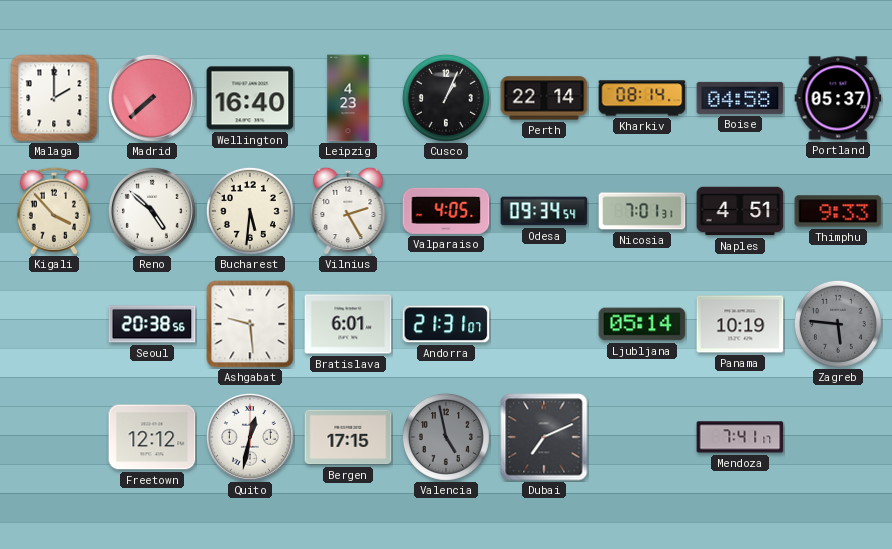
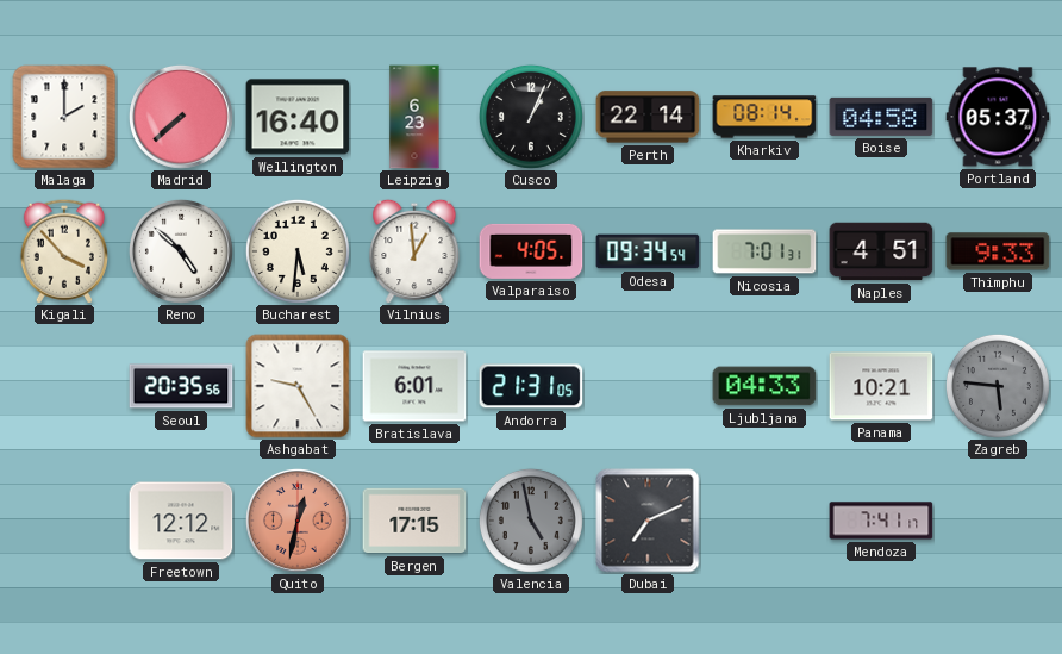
Leipzig: 4:23 -> 6:23
Vilnius: 2:25 -> 12:59
Seoul: 20:38 -> 20:35
Ashgabat: 9:29 -> 9:25
Andorra: 21:31:07 -> 21:31:05
Ljubljana: 05:14 -> 04:33
Panama: 10:19 -> 10:21
Quito dial: white -> salmon
